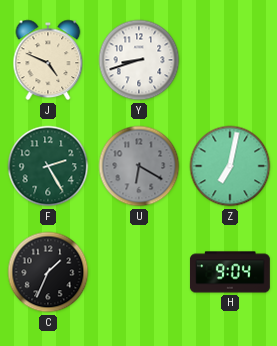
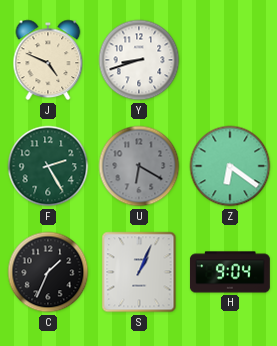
Z: 7:02 -> 6:21
S: none -> 1:04
